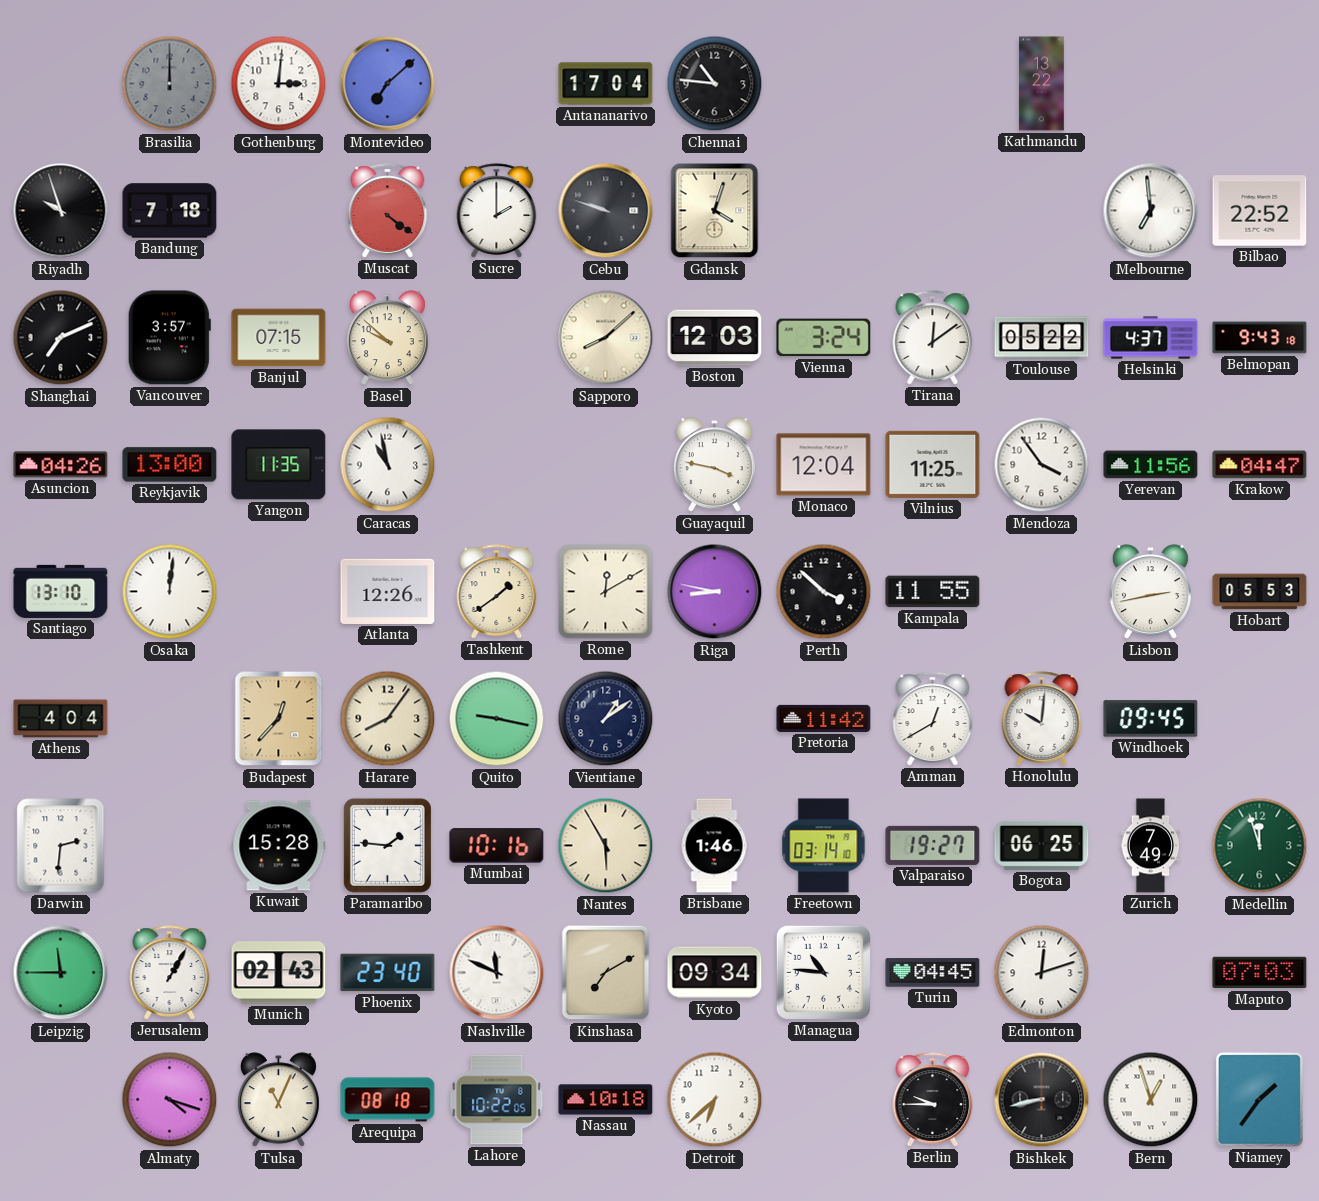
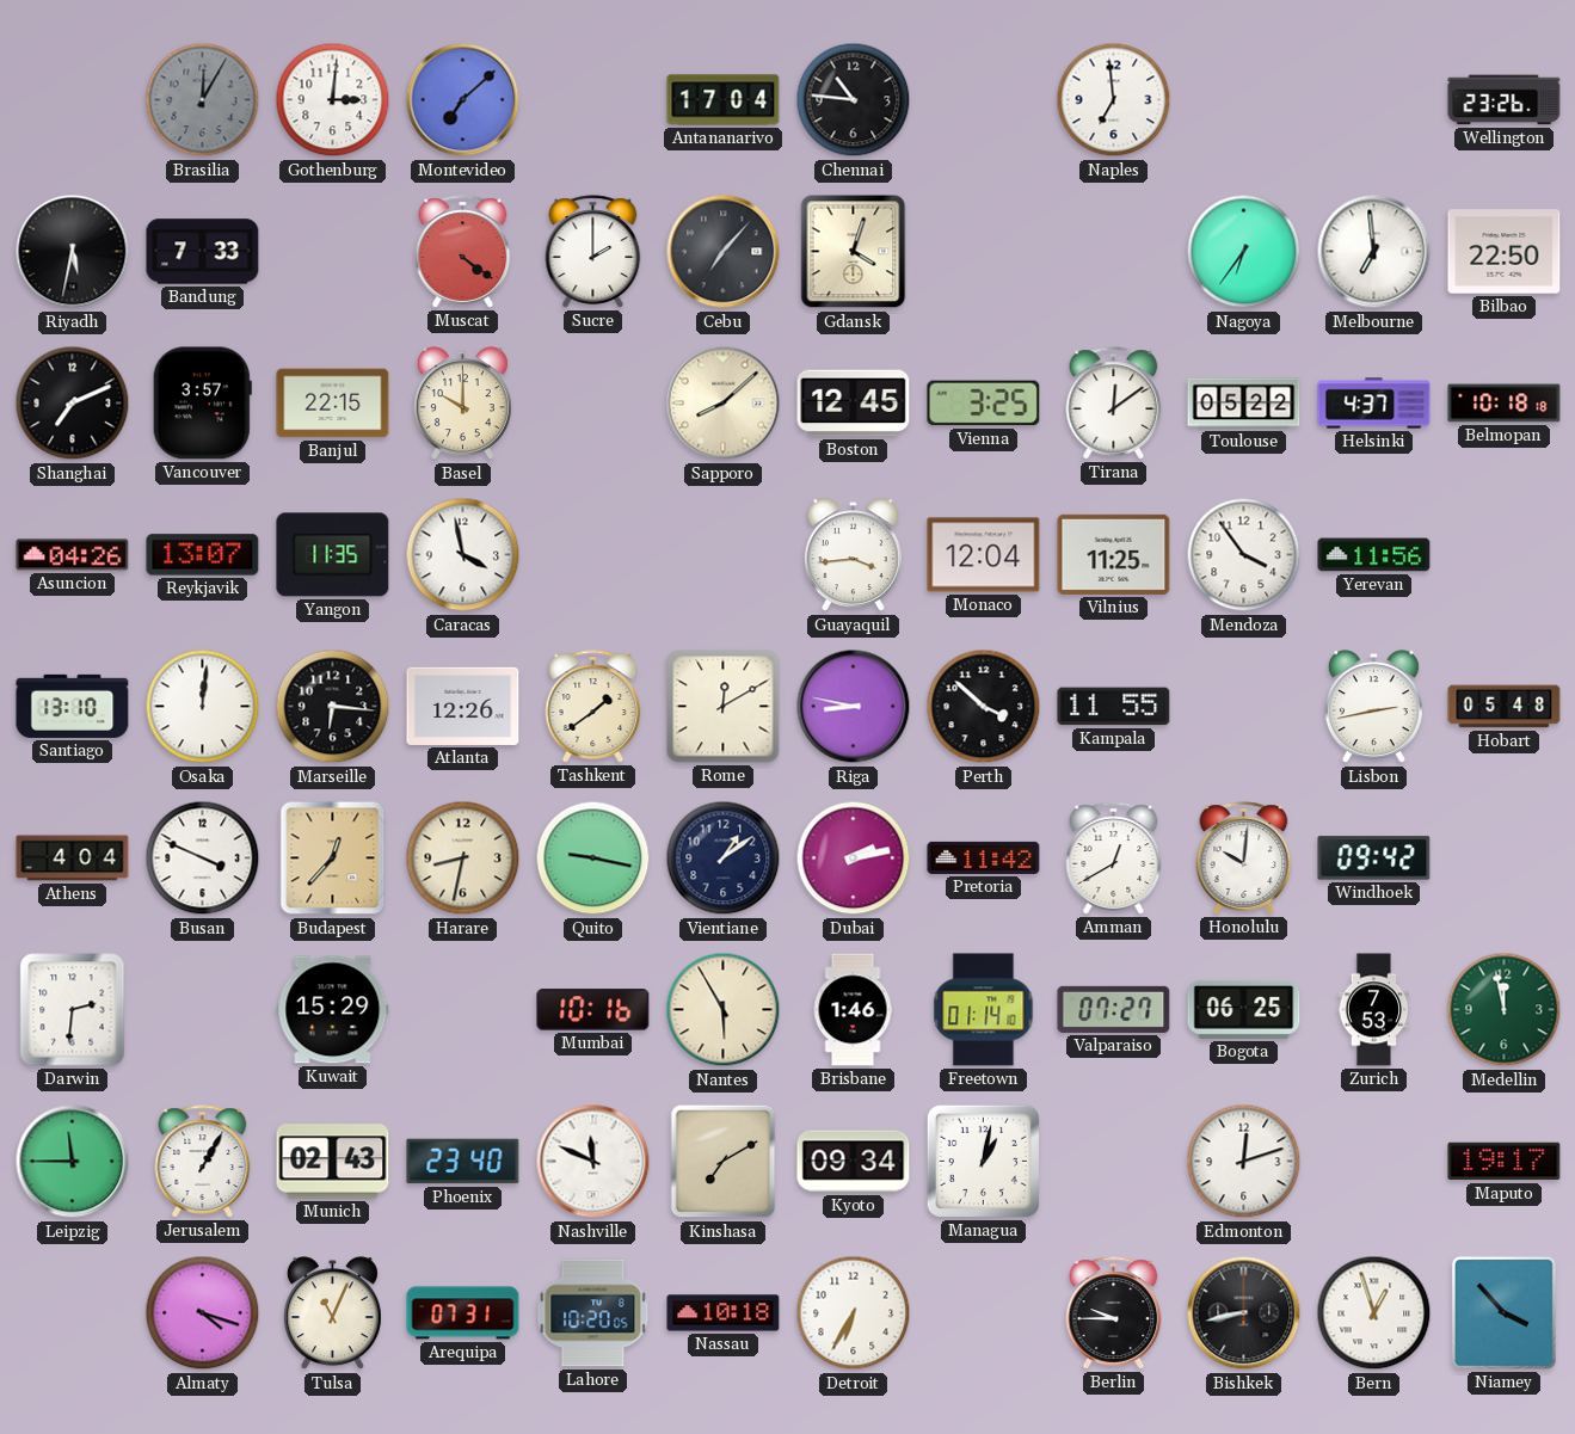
Brasilia: 12:00 -> 12:05
Naples: none -> 6:59
Kathmandu: 13:22 -> none
Wellington: none -> 23:26
Riyadh: 9:57 -> 5:32
Bandung: 7:18 -> 7:33
Cebu: 9:48 -> 7:07
Nagoya: none -> 6:36
Bilbao: 22:52 -> 22:50
Banjul: 07:15 -> 22:15
Basel: 9:52 -> 10:00
Boston: 12:03 -> 12:45
Vienna: 3:24 -> 3:25
Belmopan: 9:43 -> 10:18
Reykjavik: 13:00 -> 13:07
Caracas: 10:58 -> 3:58
Guayaquil: 3:47 -> 3:44
Krakow: 04:47 -> none
Marseille: none -> 6:16
Hobart: 05:53 -> 05:48
Busan: none -> 3:49
Harare: 8:06 -> 8:32
Dubai: none -> 2:13
Windhoek: 09:45 -> 09:42
Kuwait: 15:28 -> 15:29
Paramaribo: 1:46 -> none
Freetown: 03:14 -> 01:14
Valparaiso: 19:27 -> 07:27
Zurich: 7:49 -> 7:53
Medellin: 11:57 -> 11:58
Managua: 10:46 -> 1:02
Turin: 04:45 -> none
Maputo: 07:03 -> 19:17
Arequipa: 08:18 -> 07:31
Lahore: 10:22 -> 10:20
Detroit: 6:38 -> 6:35
Niamey: 1:36 -> 3:53
